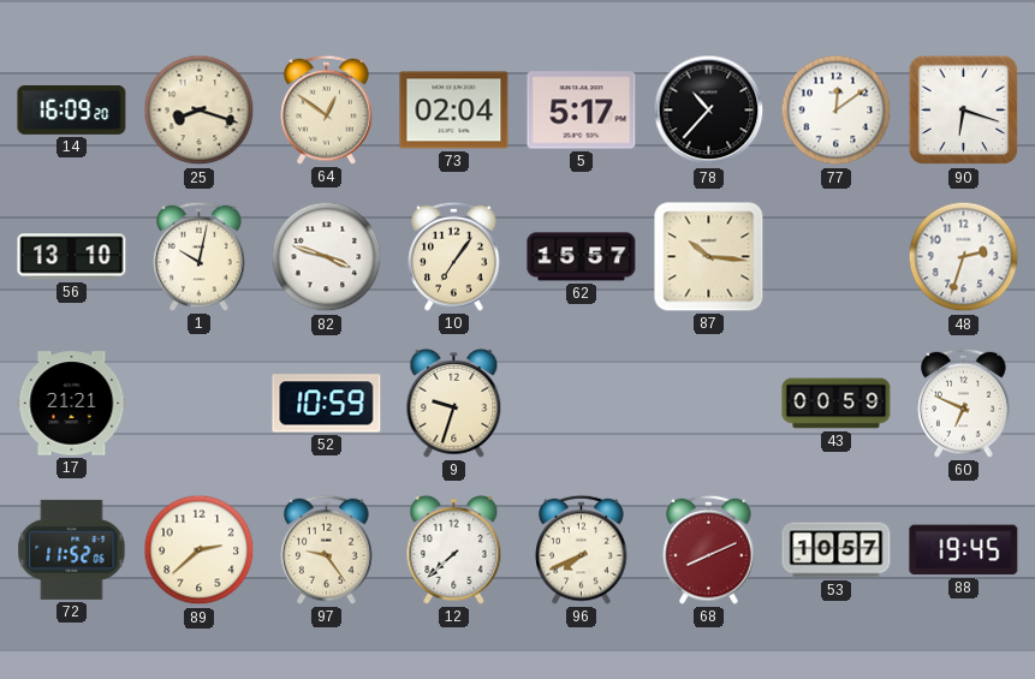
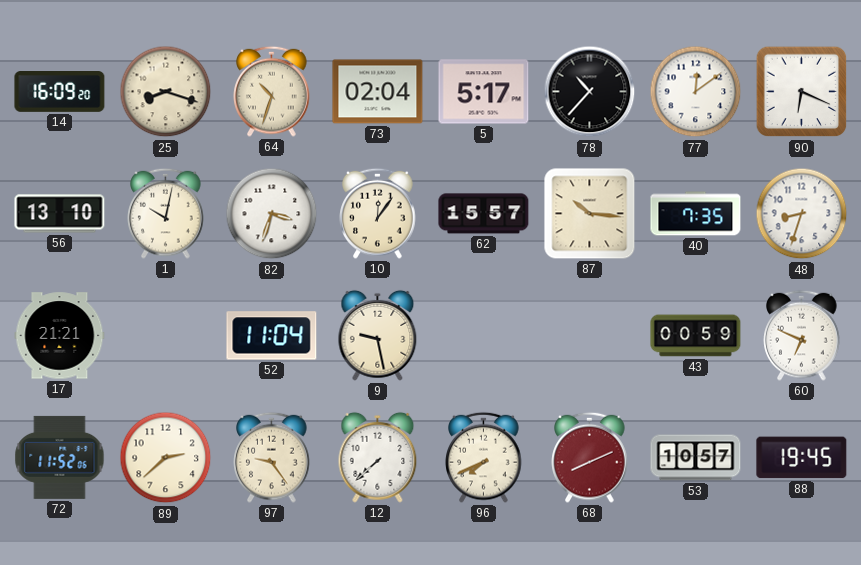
64: 12:51 -> 10:33
90: 6:18 -> 6:19
82: 3:48 -> 3:33
10: 7:06 -> 12:06
40: none -> 7:35
48: 2:33 -> 8:33
52: 10:59 -> 11:04
9: 9:33 -> 9:28
